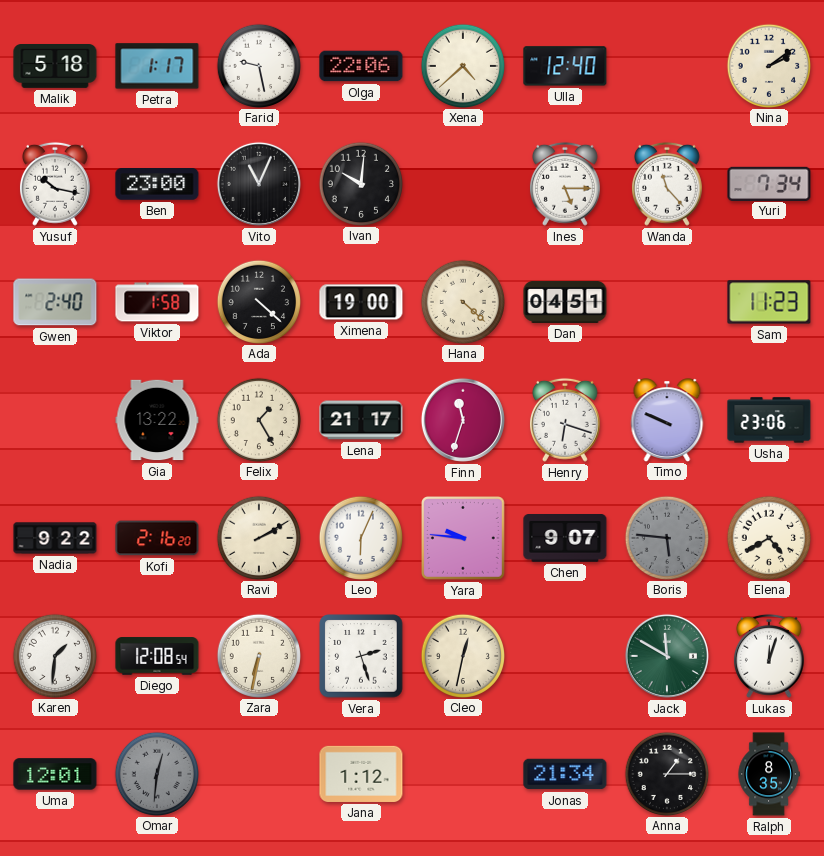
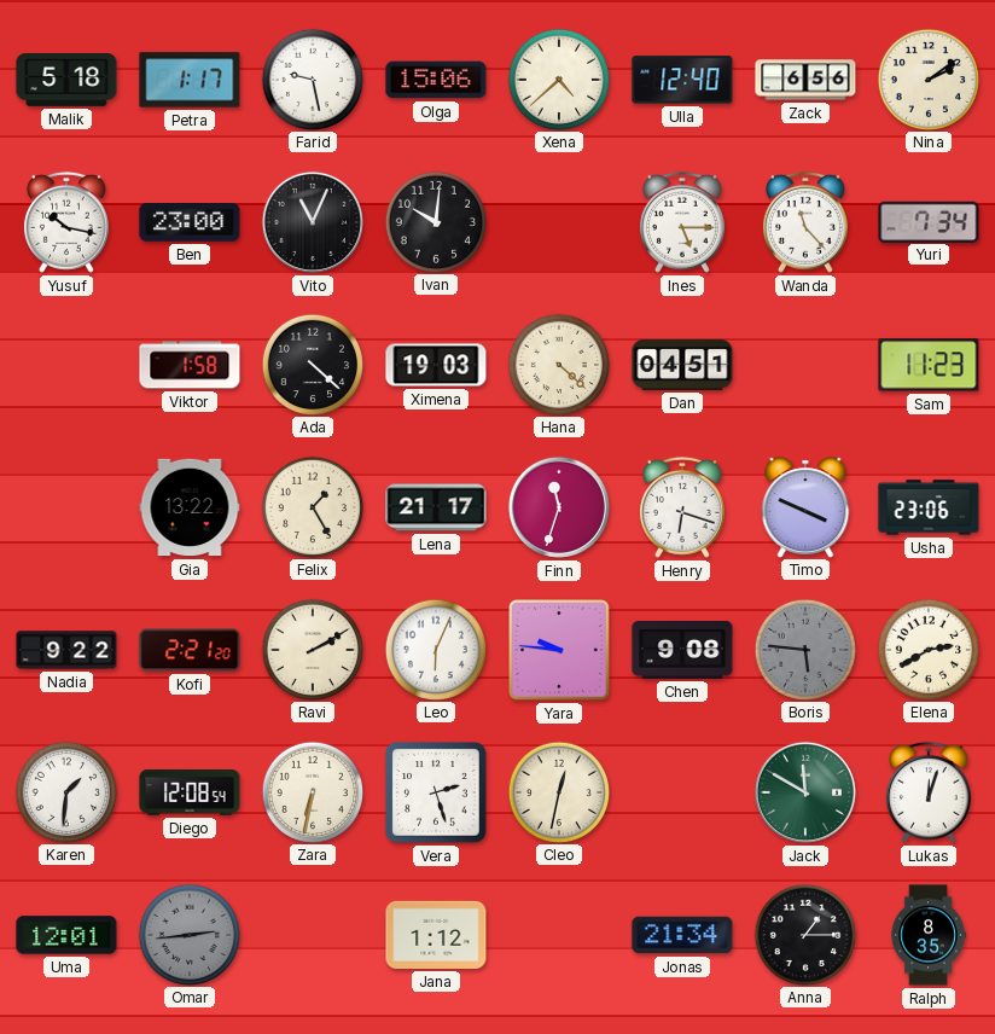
Olga: 22:06 -> 15:06
Zack: none -> 6:56
Gwen: 2:40 -> none
Ximena: 19:00 -> 19:03
Timo: 9:49 -> 3:49
Kofi: 2:16 -> 2:21
Chen: 9:07 -> 9:08
Elena: 4:40 -> 2:40
Omar: 12:31 -> 2:44
